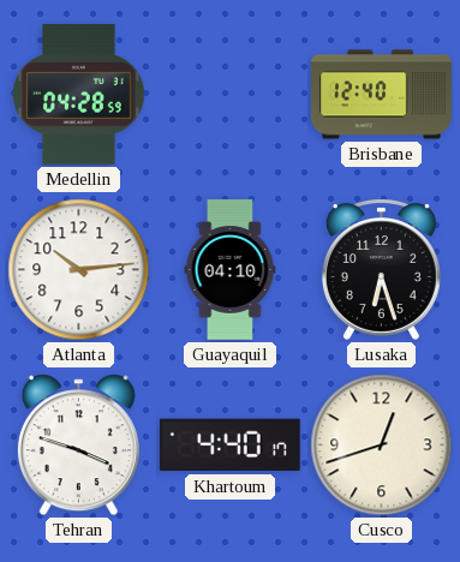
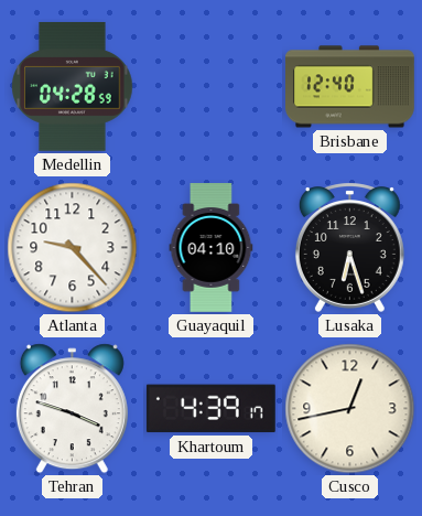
Atlanta: 10:14 -> 9:23
Khartoum: 4:40 -> 4:39
Cusco: 12:42 -> 12:43
